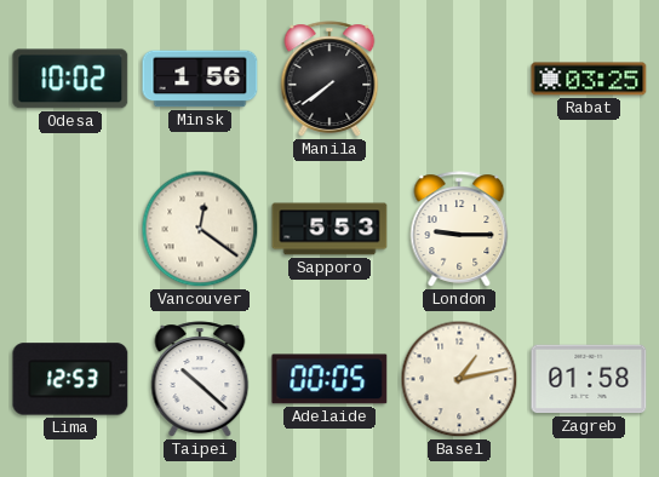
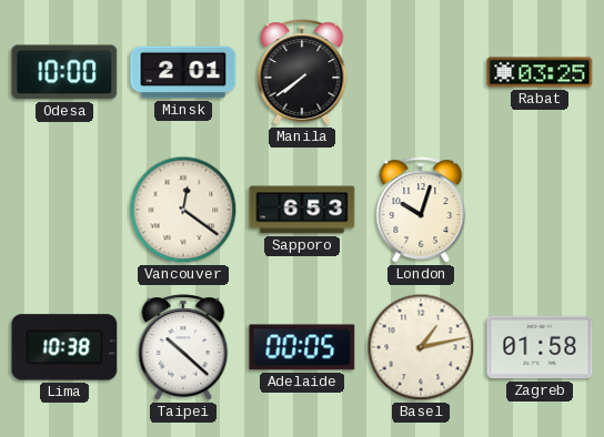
Odesa: 10:02 -> 10:00
Minsk: 1:56 -> 2:01
Sapporo: 5:53 -> 6:53
London: 9:15 -> 10:03
Lima: 12:53 -> 10:38
